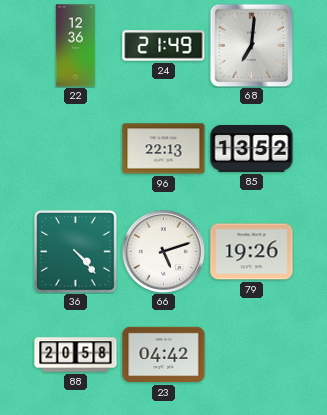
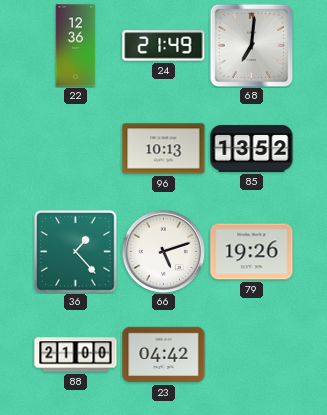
96: 22:13 -> 10:13
36: 4:23 -> 1:23
88: 20:58 -> 21:00
